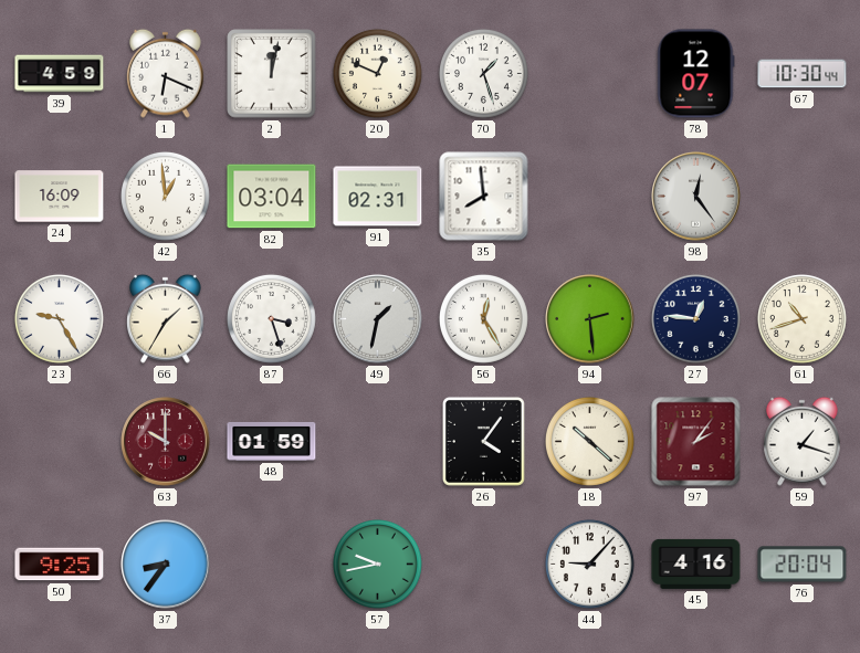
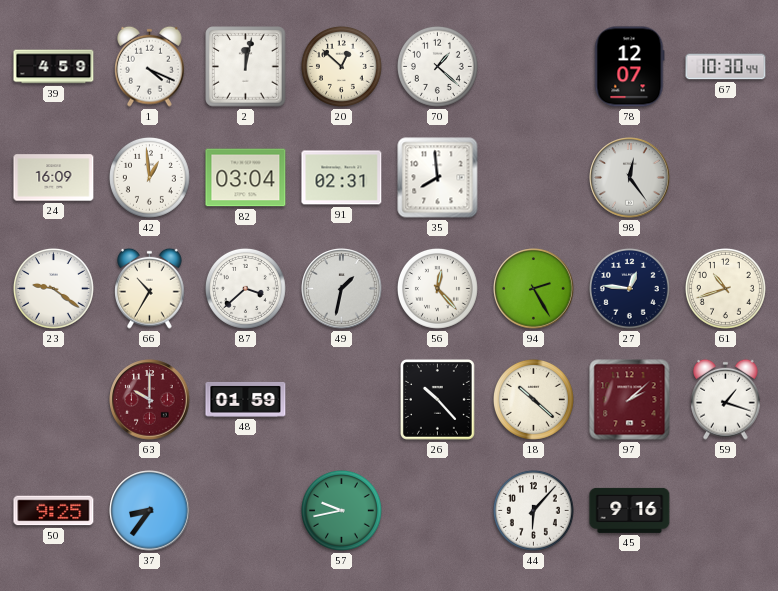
1: 6:19 -> 4:19
20: 12:49 -> 12:52
70: 1:27 -> 1:22
23: 9:25 -> 9:21
66: 1:35 -> 10:35
87: 3:27 -> 3:38
56: 12:25 -> 12:23
94: 2:29 -> 2:25
26: 4:06 -> 10:23
97: 2:06 -> 2:08
44: 9:07 -> 6:07
45: 4:16 -> 9:16
76: 20:04 -> none
